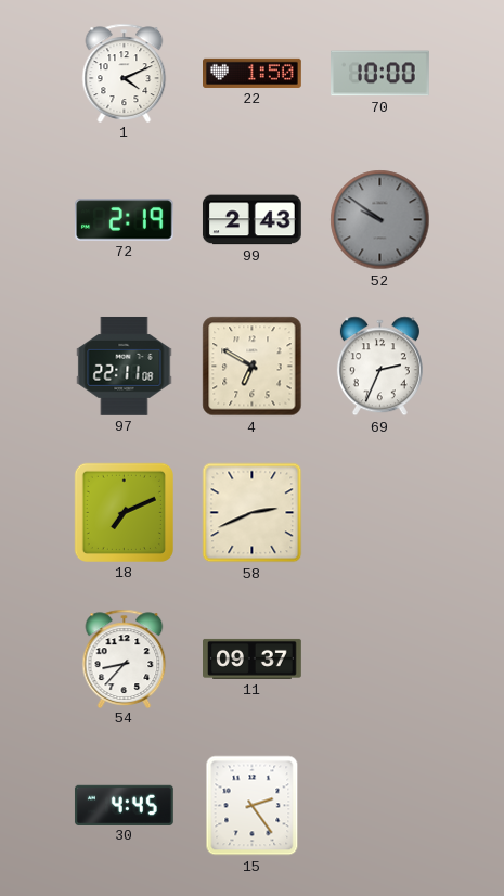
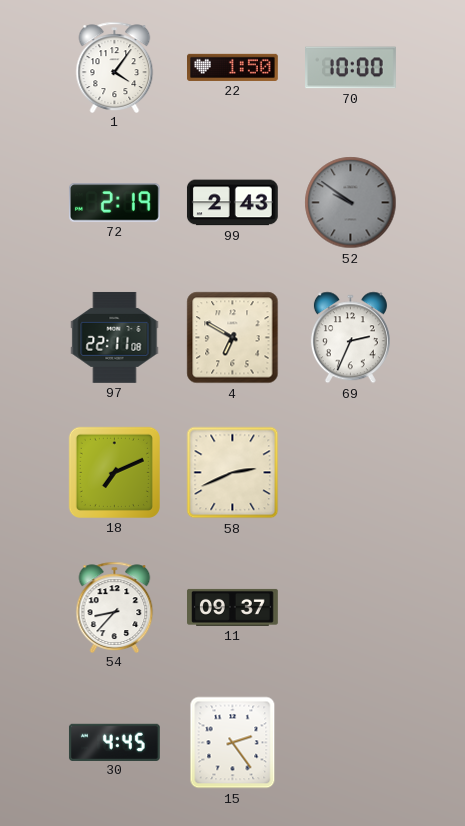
1: 4:11 -> 4:06
